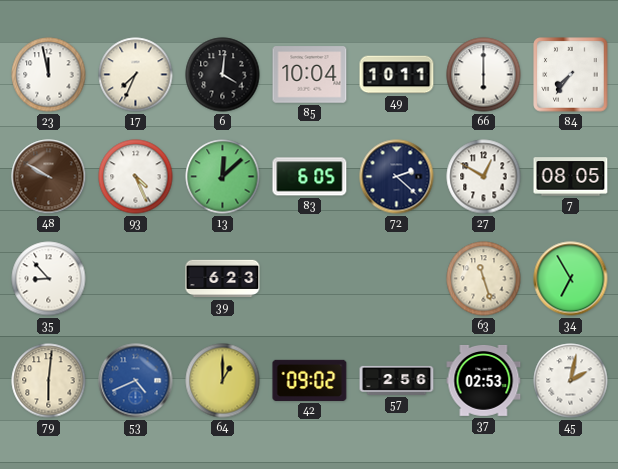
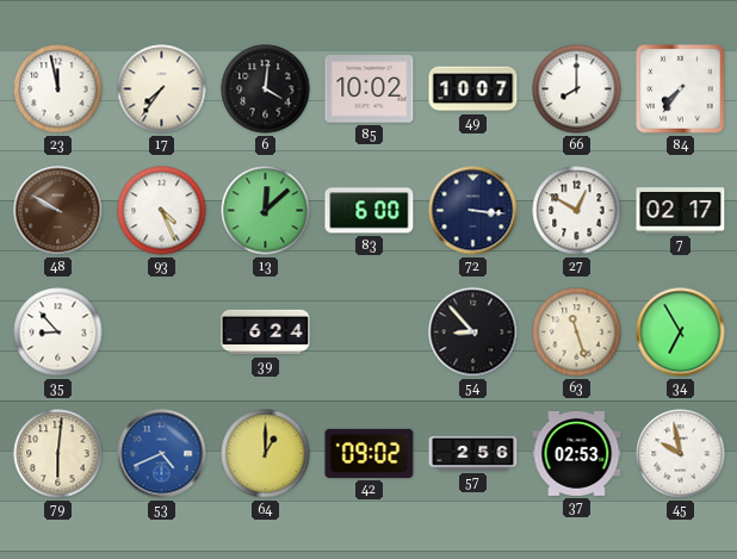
17: 7:34 -> 7:36
85: 10:04 -> 10:02
49: 10:11 -> 10:07
66: 6:00 -> 8:00
83: 6:05 -> 6:00
72: 2:22 -> 3:16
7: 08:05 -> 02:17
39: 6:23 -> 6:24
54: none -> 8:53
45: 2:02 -> 9:58
